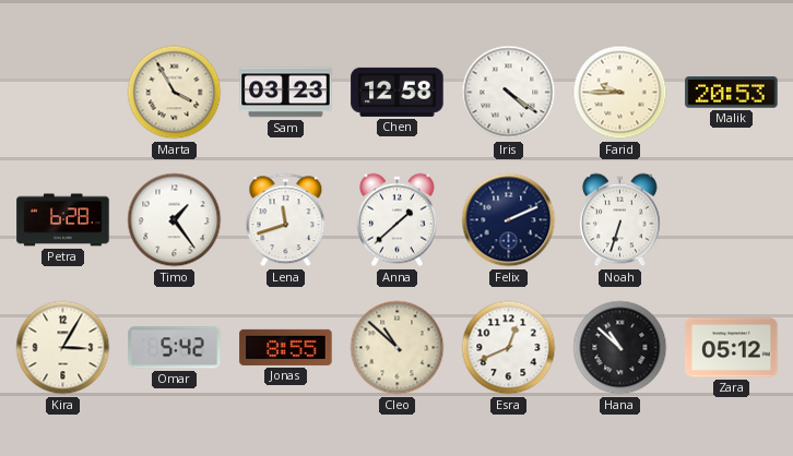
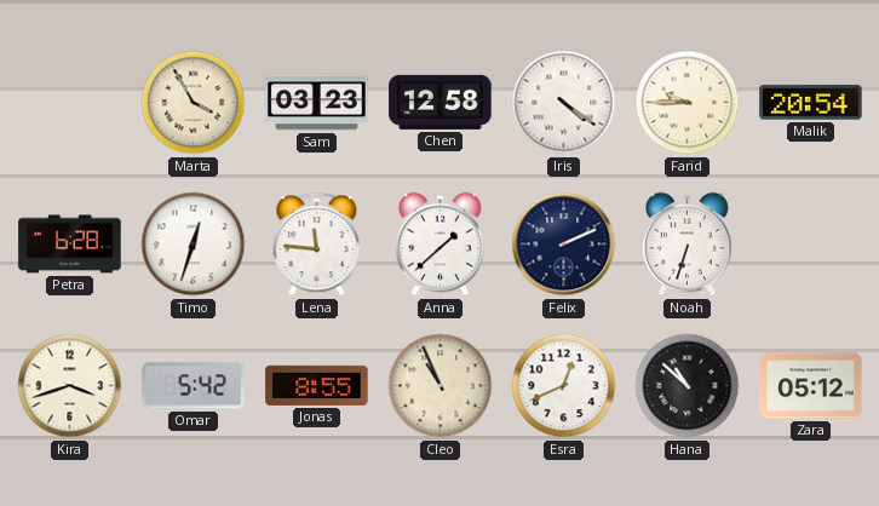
Malik: 20:53 -> 20:54
Timo: 1:24 -> 12:33
Lena: 11:42 -> 11:46
Kira: 3:05 -> 3:42
Cleo: 10:52 -> 10:56
